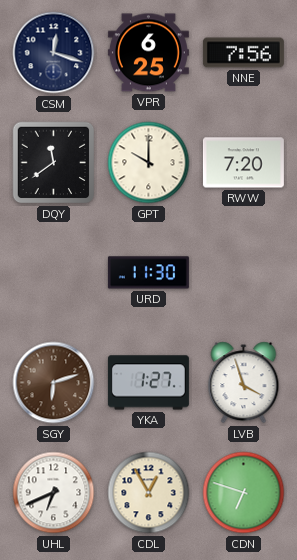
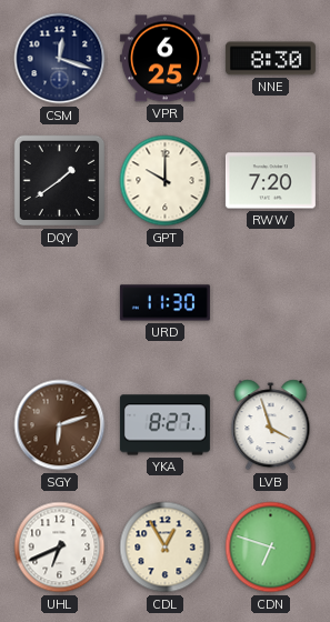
NNE: 7:56 -> 8:30
DQY: 11:39 -> 1:39
YKA: 1:27 -> 8:27
